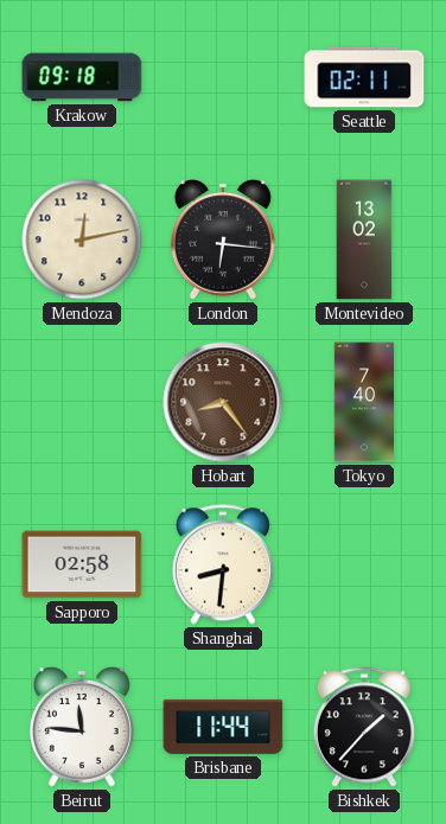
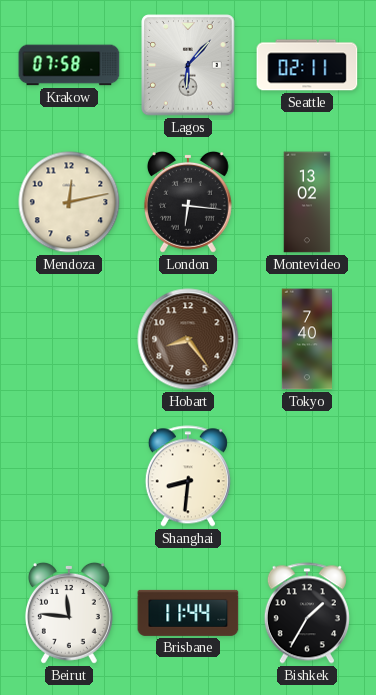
Krakow: 09:18 -> 07:58
Lagos: none -> 6:07
Sapporo: 02:58 -> none
Bishkek: 1:37 -> 1:35
